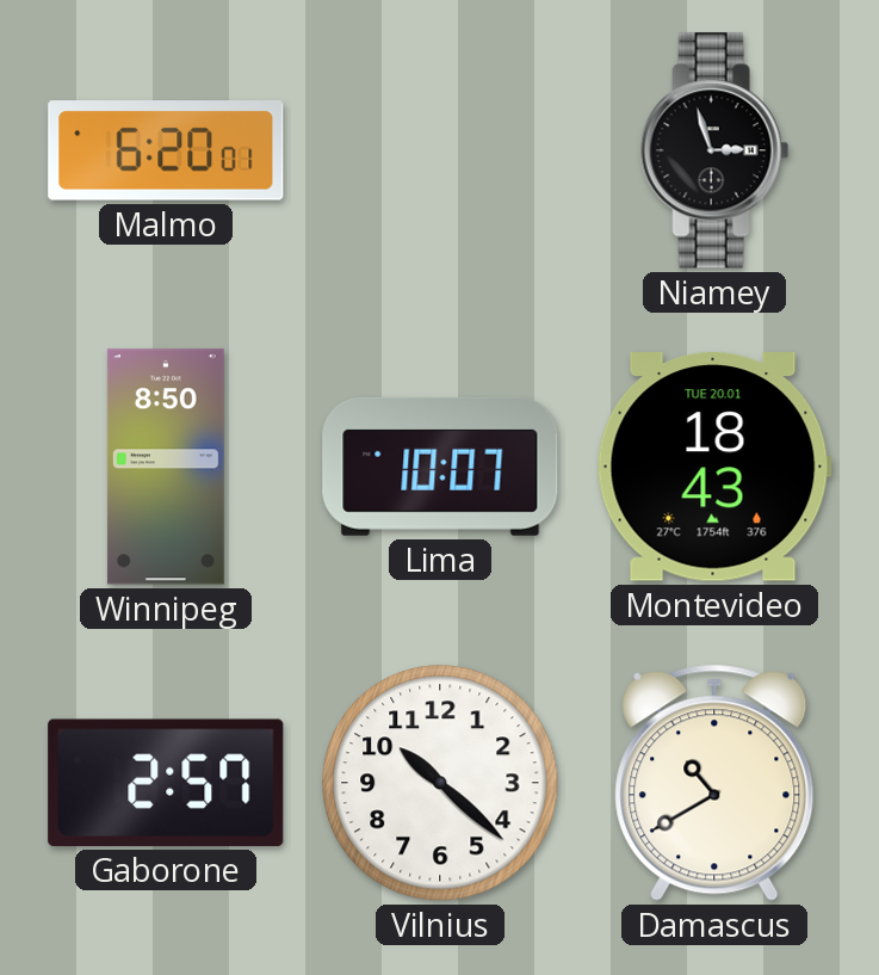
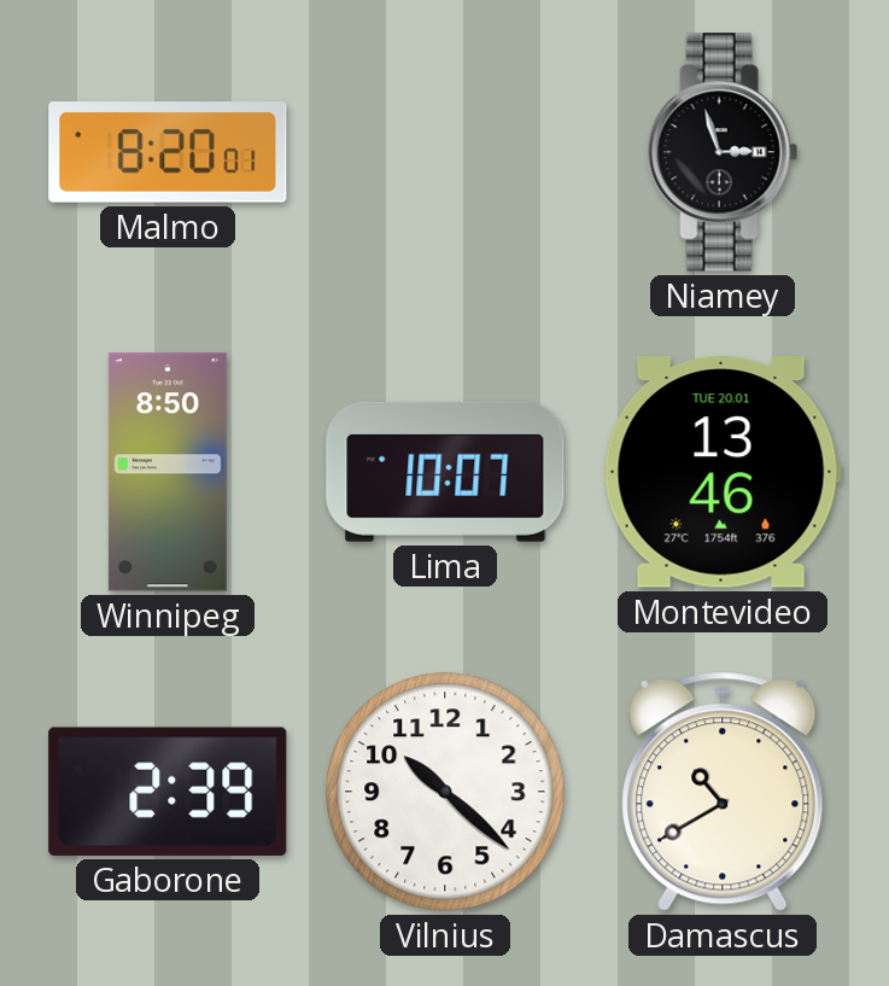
Malmo: 6:20 -> 8:20
Montevideo: 18:43 -> 13:46
Gaborone: 2:57 -> 2:39
